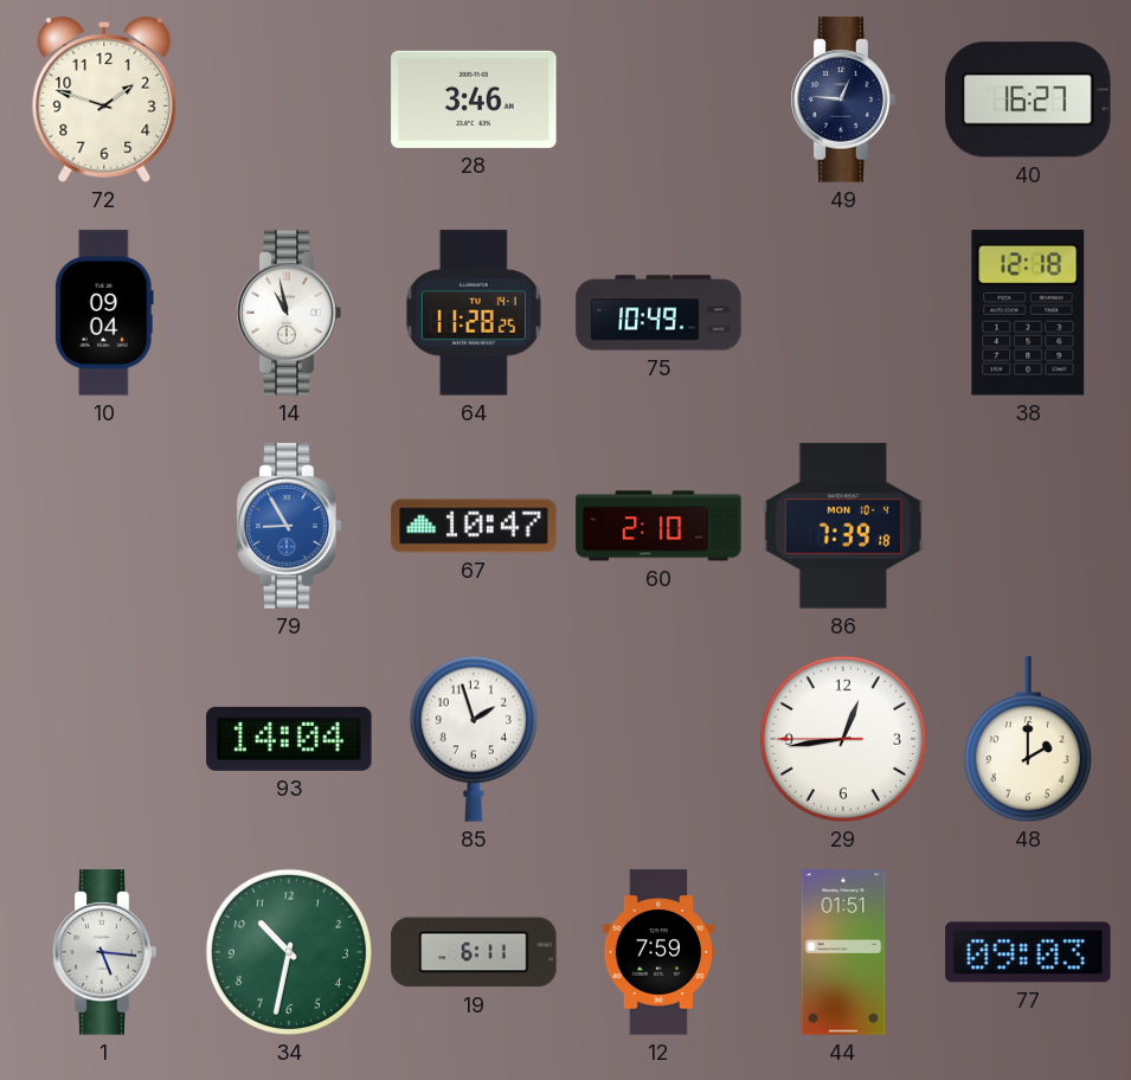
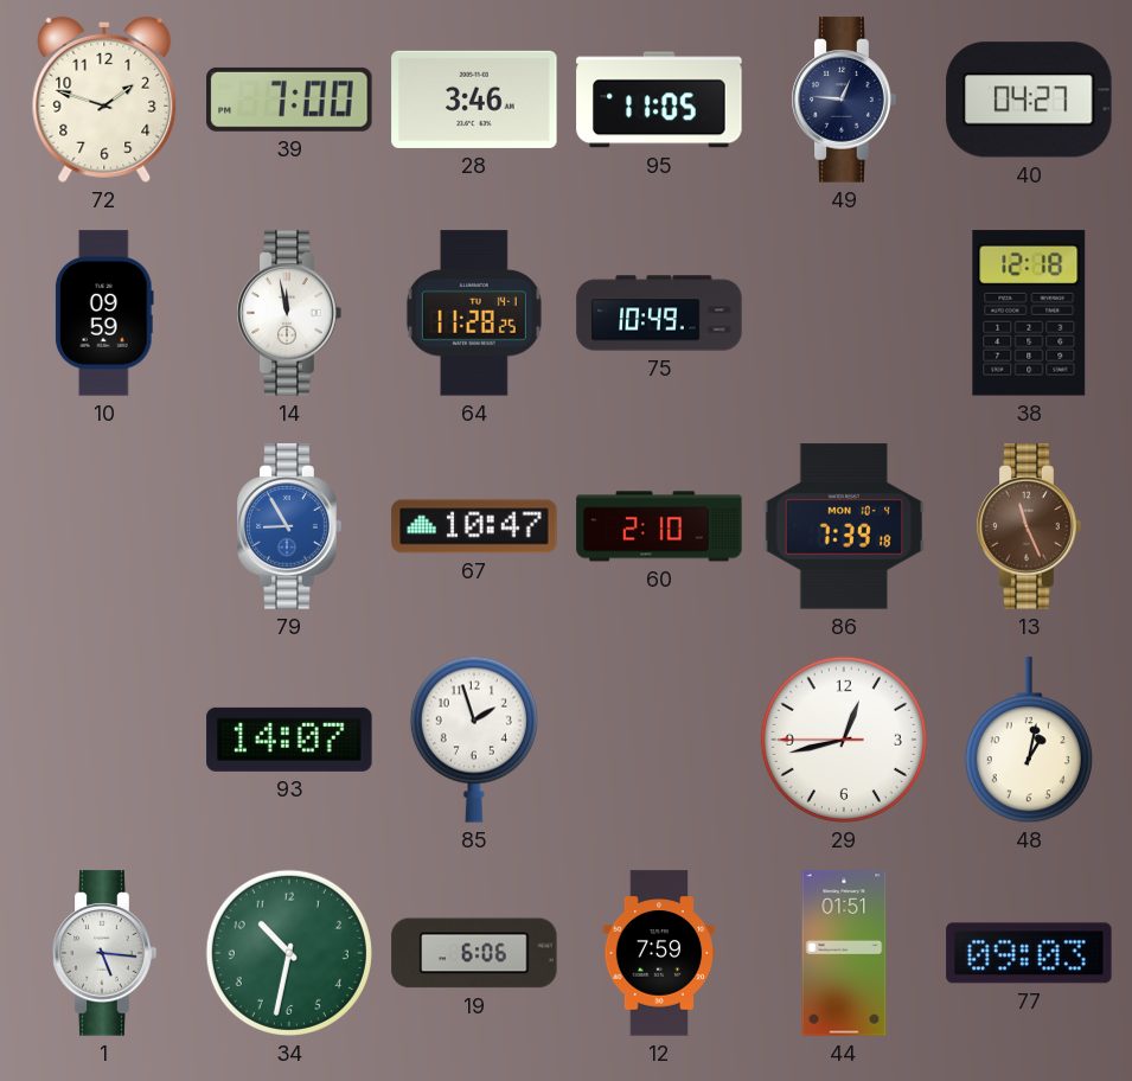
39: none -> 7:00
95: none -> 11:05
40: 16:27 -> 04:27
10: 09:04 -> 09:59
14: 10:58 -> 11:58
13: none -> 11:26
93: 14:04 -> 14:07
29: 12:43 -> 12:42
48: 2:00 -> 1:02
19: 6:11 -> 6:06
